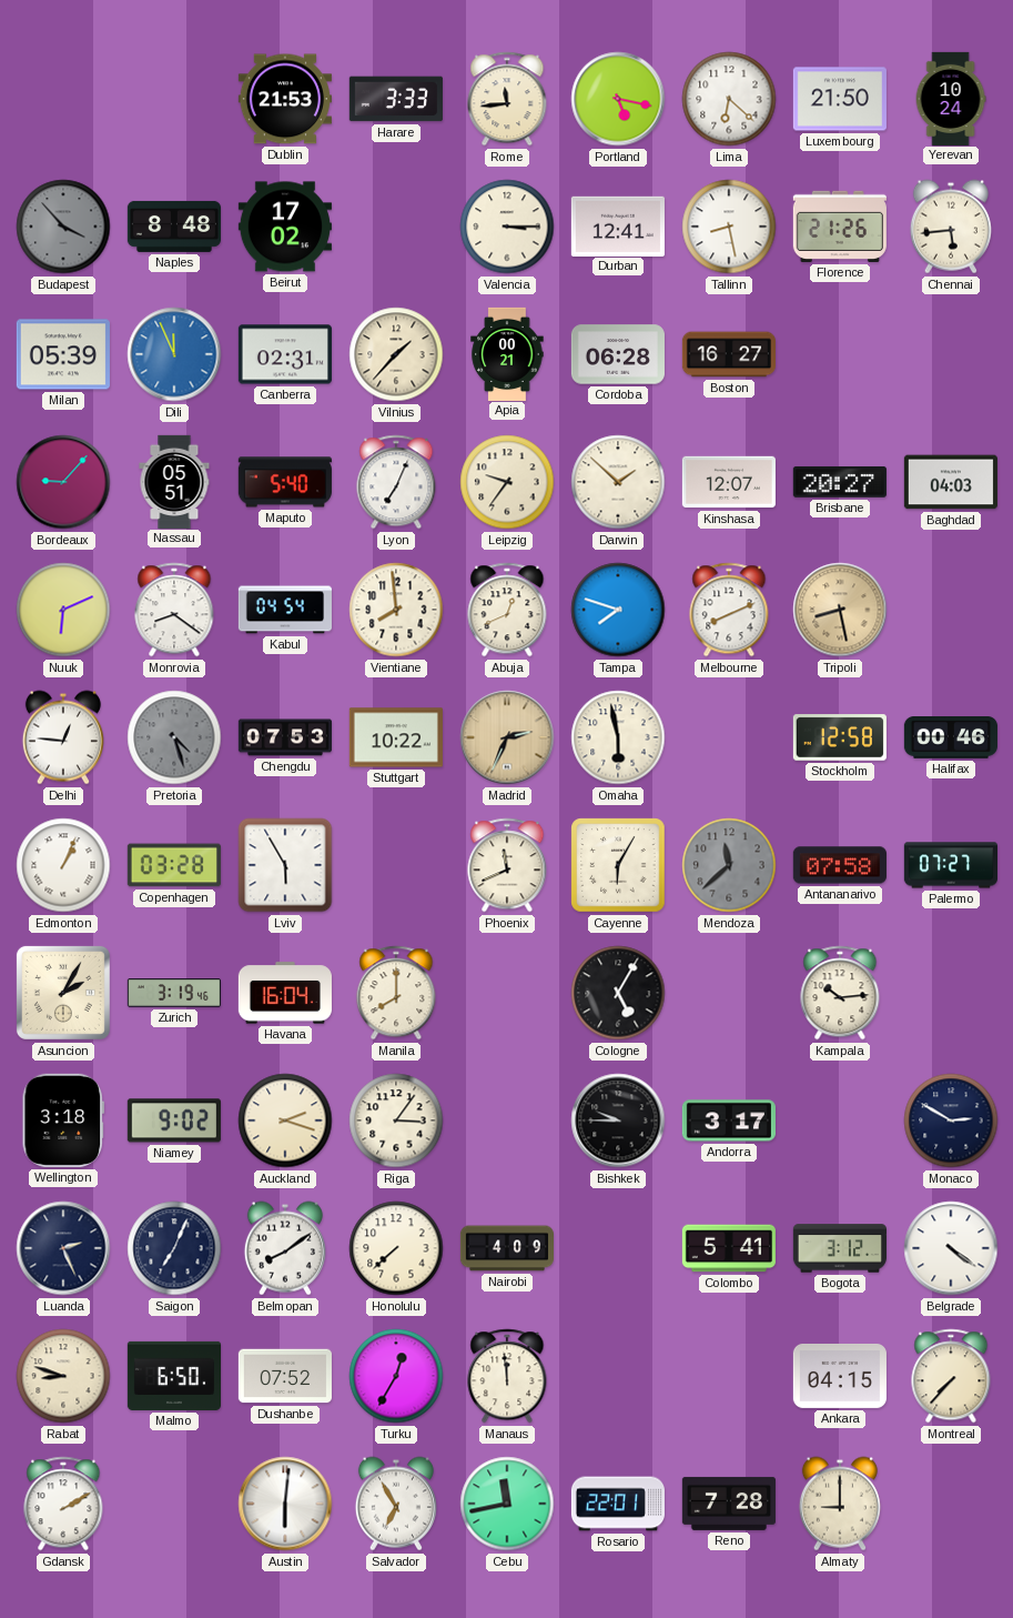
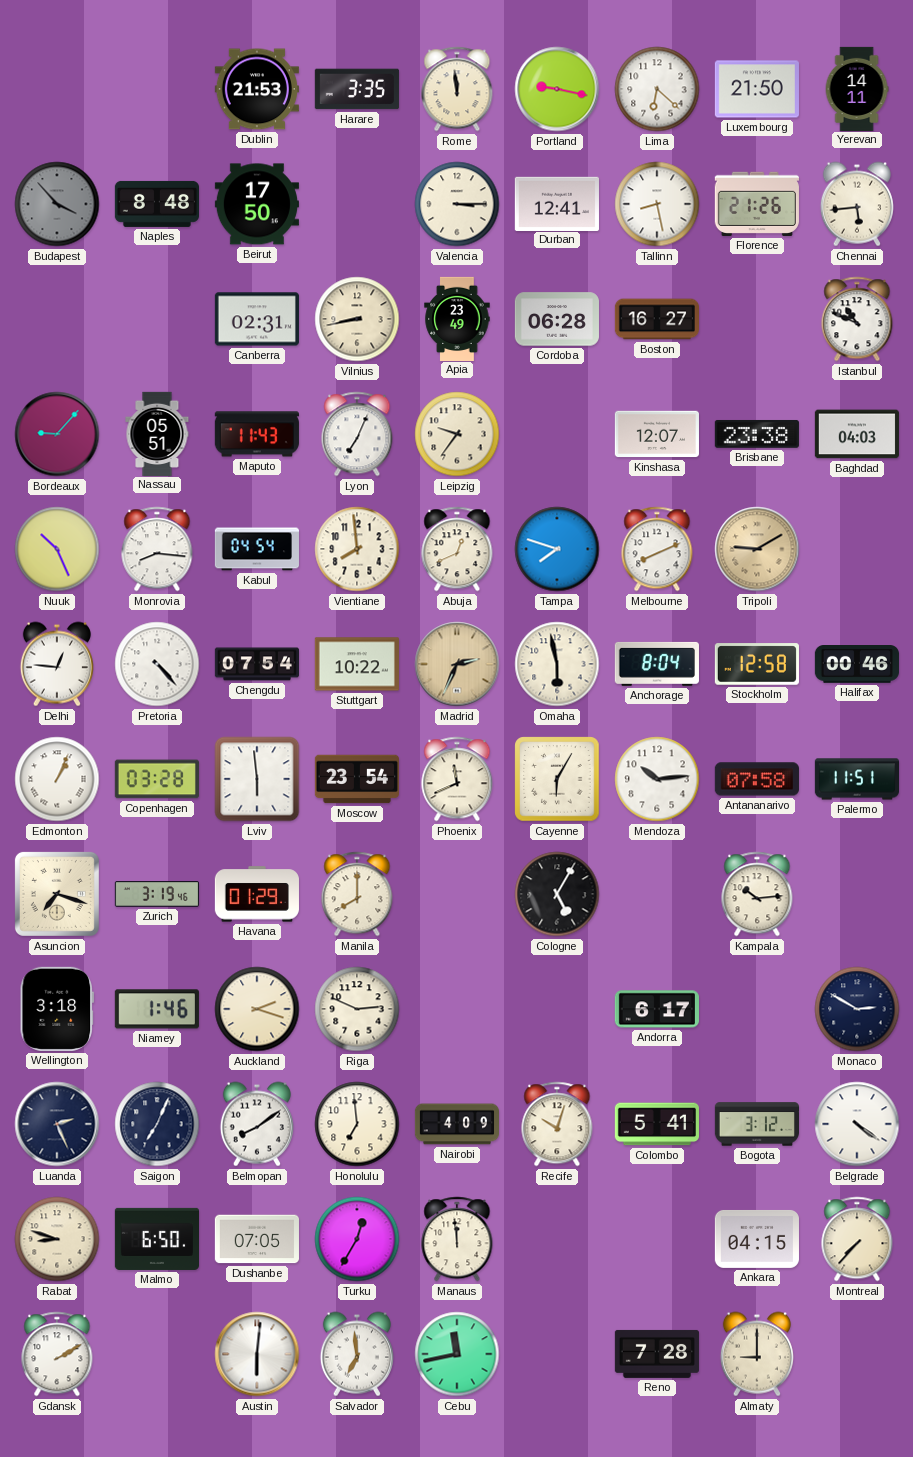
Harare: 3:33 -> 3:35
Rome: 11:44 -> 11:59
Portland: 5:17 -> 9:17
Yerevan: 10:24 -> 14:11
Beirut: 17:02 -> 17:50
Milan: 05:39 -> none
Dili: 11:56 -> none
Vilnius: 1:37 -> 8:43
Apia: 00:21 -> 23:49
Istanbul: none -> 10:49
Maputo: 5:40 -> 11:43
Darwin: 1:52 -> none
Brisbane: 20:27 -> 23:38
Nuuk: 6:11 -> 10:26
Monrovia: 8:21 -> 8:16
Tripoli: 8:28 -> 9:10
Pretoria: 4:27 -> 4:23
Pretoria dial: grey -> white
Chengdu: 07:53 -> 07:54
Anchorage: none -> 8:04
Lviv: 5:55 -> 5:59
Moscow: none -> 23:54
Mendoza: 11:38 -> 10:14
Mendoza dial: grey -> white
Palermo: 07:27 -> 11:51
Asuncion: 2:05 -> 7:18
Havana: 16:04 -> 01:29
Niamey: 9:02 -> 1:46
Riga: 3:06 -> 2:49
Bishkek: 9:45 -> none
Andorra: 3:17 -> 6:17
Honolulu: 7:38 -> 6:59
Recife: none -> 10:03
Dushanbe: 07:52 -> 07:05
Salvador: 6:55 -> 6:59
Rosario: 22:01 -> none
